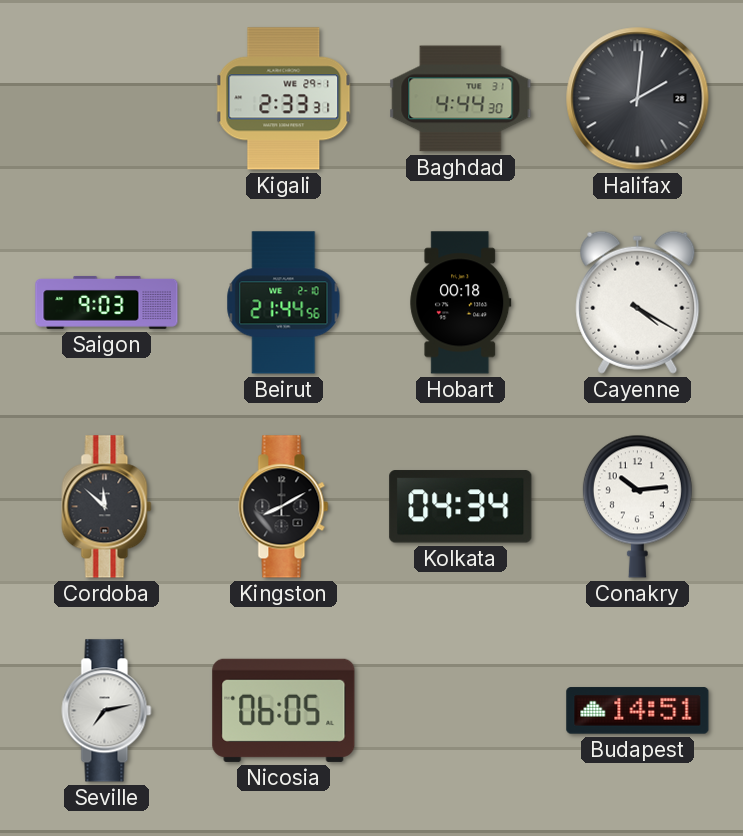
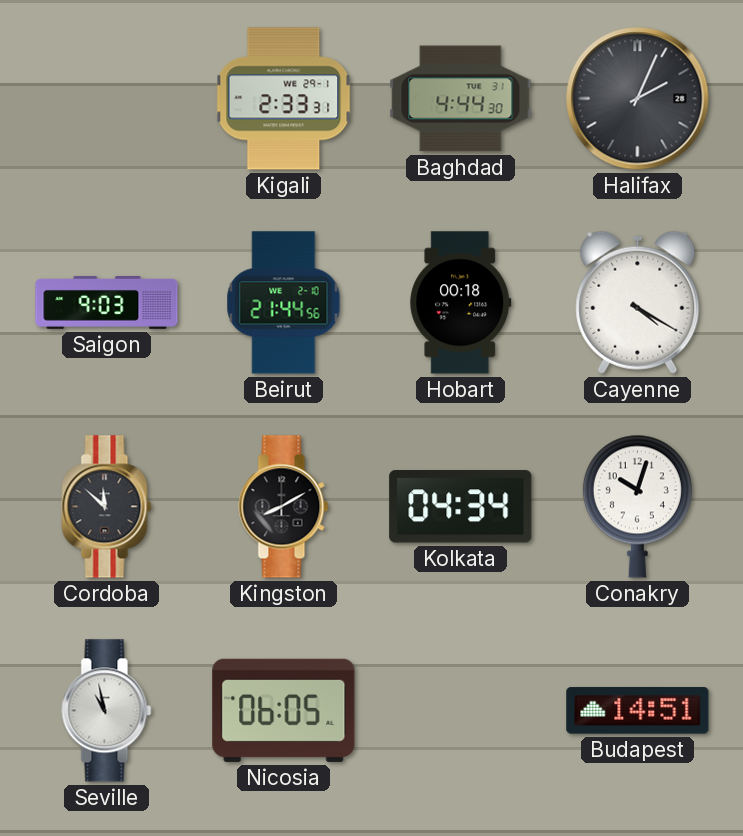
Halifax: 2:01 -> 2:04
Conakry: 10:14 -> 10:03
Seville: 7:13 -> 10:58
